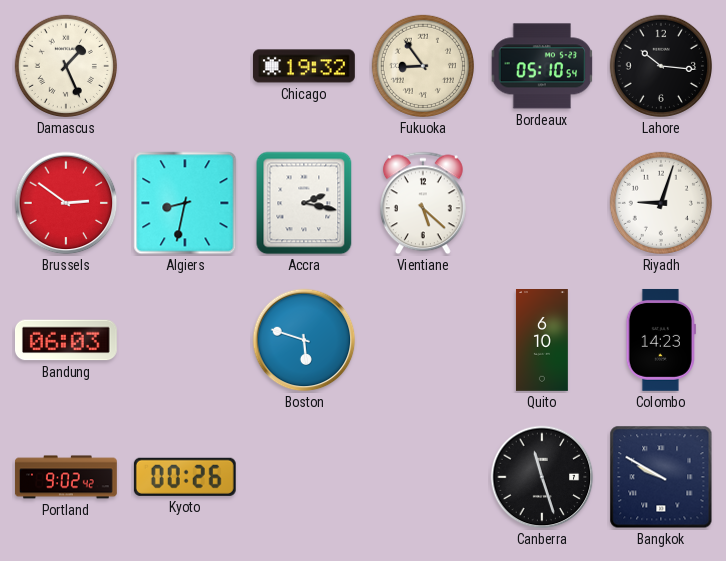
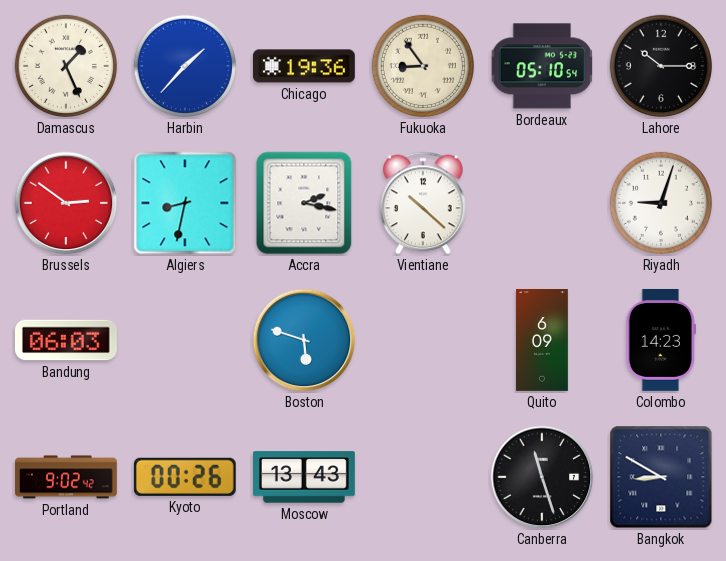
Harbin: none -> 1:37
Chicago: 19:32 -> 19:36
Lahore: 10:16 -> 10:15
Vientiane: 5:22 -> 10:22
Quito: 6:10 -> 6:09
Moscow: none -> 13:43
Bangkok: 9:50 -> 8:50
